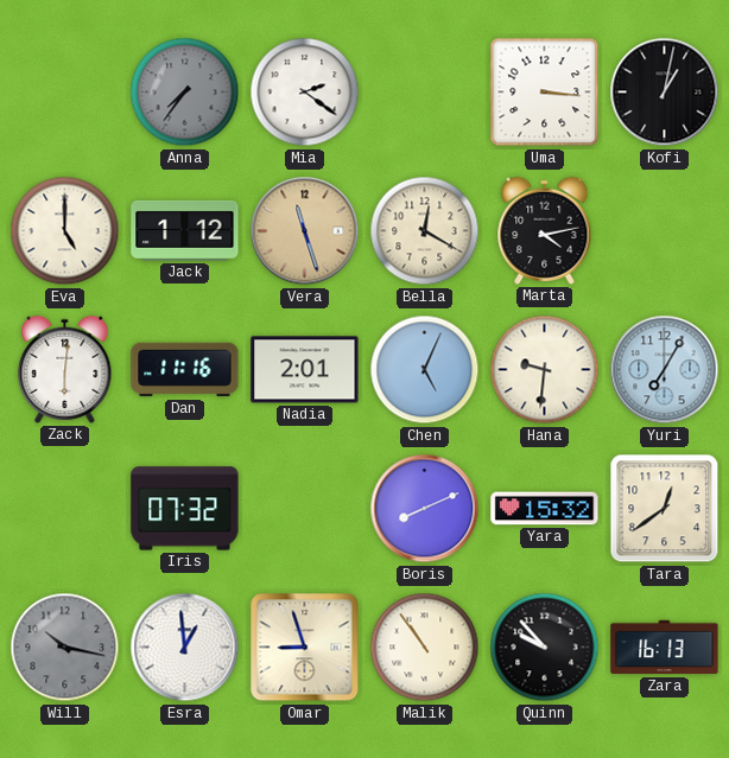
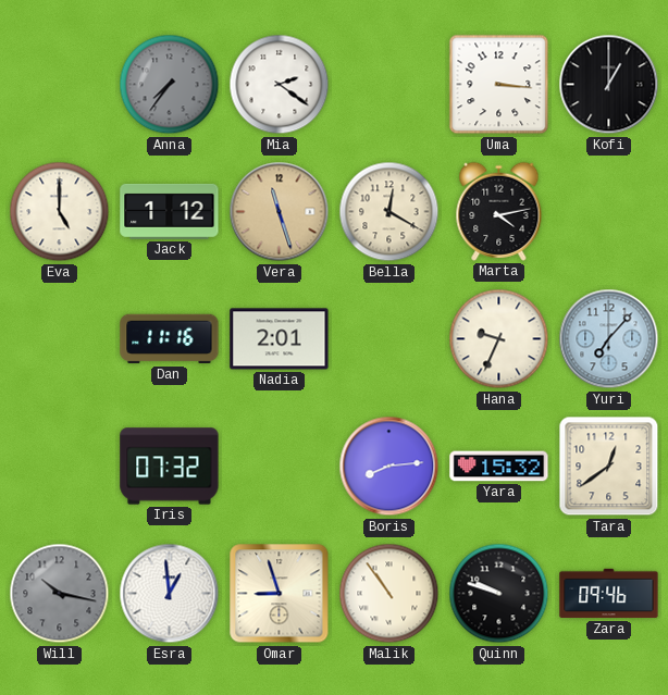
Kofi: 1:02 -> 1:00
Zack: 6:01 -> none
Chen: 5:04 -> none
Hana: 9:31 -> 9:34
Yuri: 7:05 -> 7:07
Boris: 8:11 -> 8:14
Quinn: 9:53 -> 9:48
Zara: 16:13 -> 09:46
